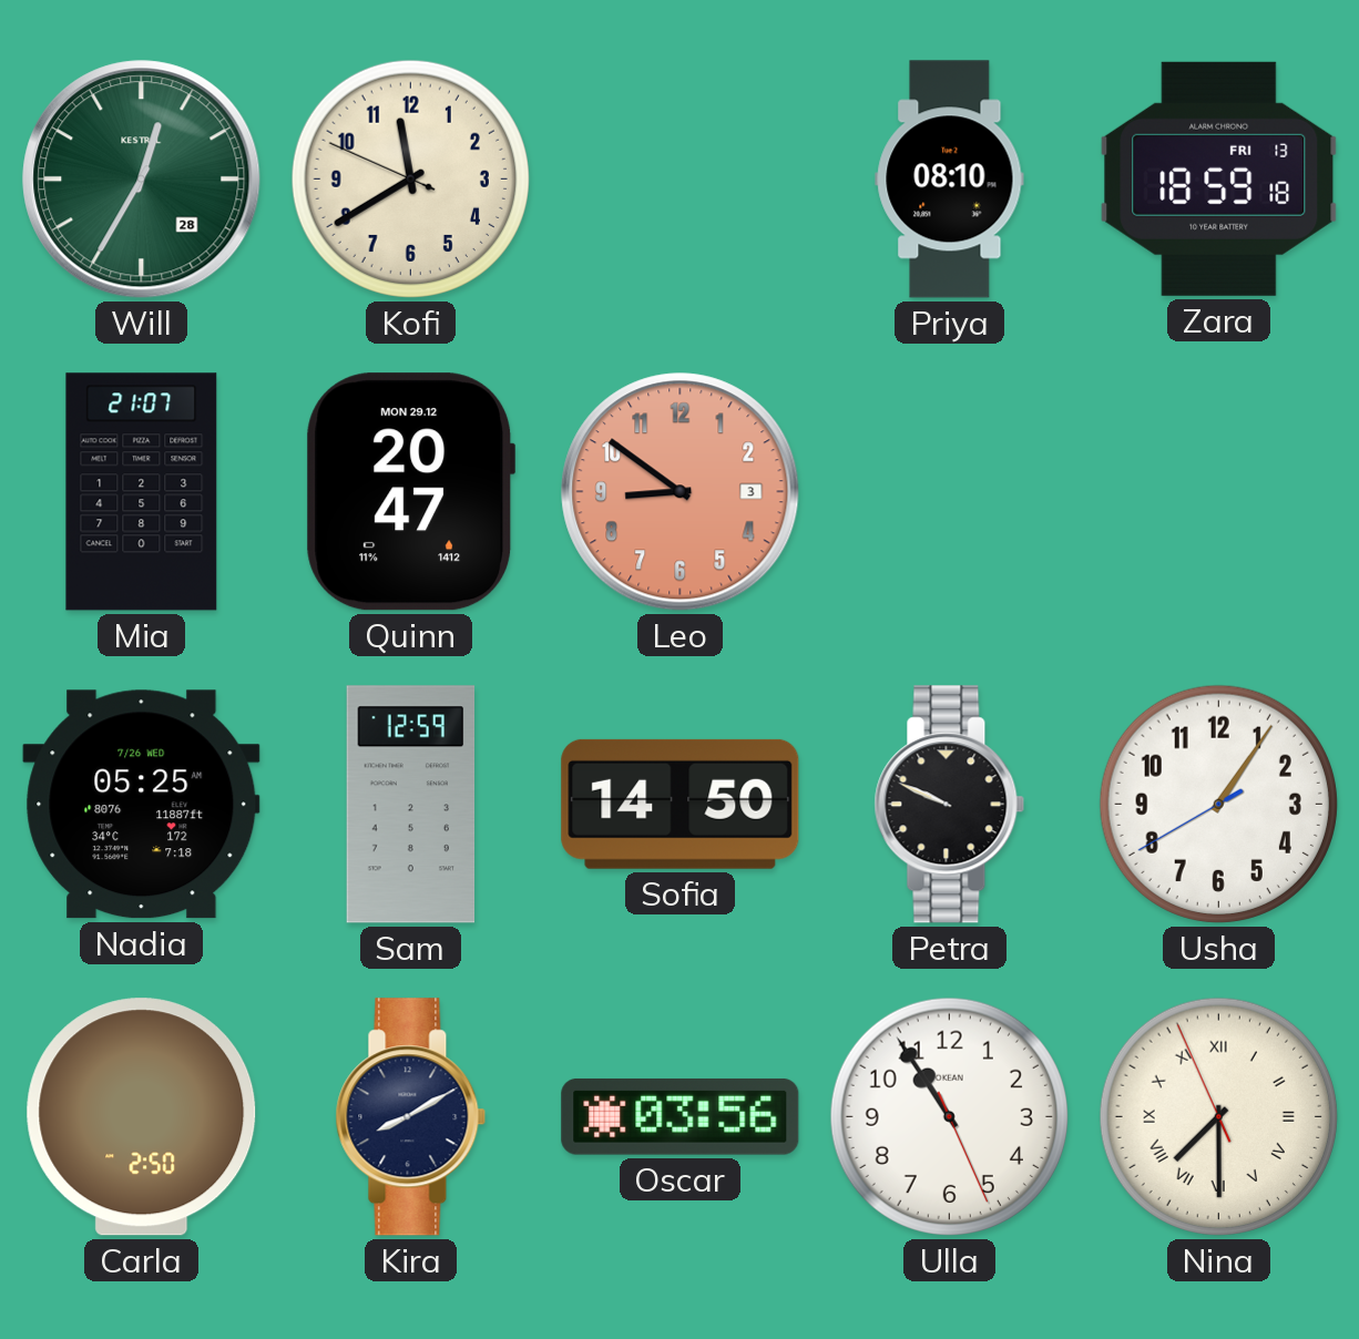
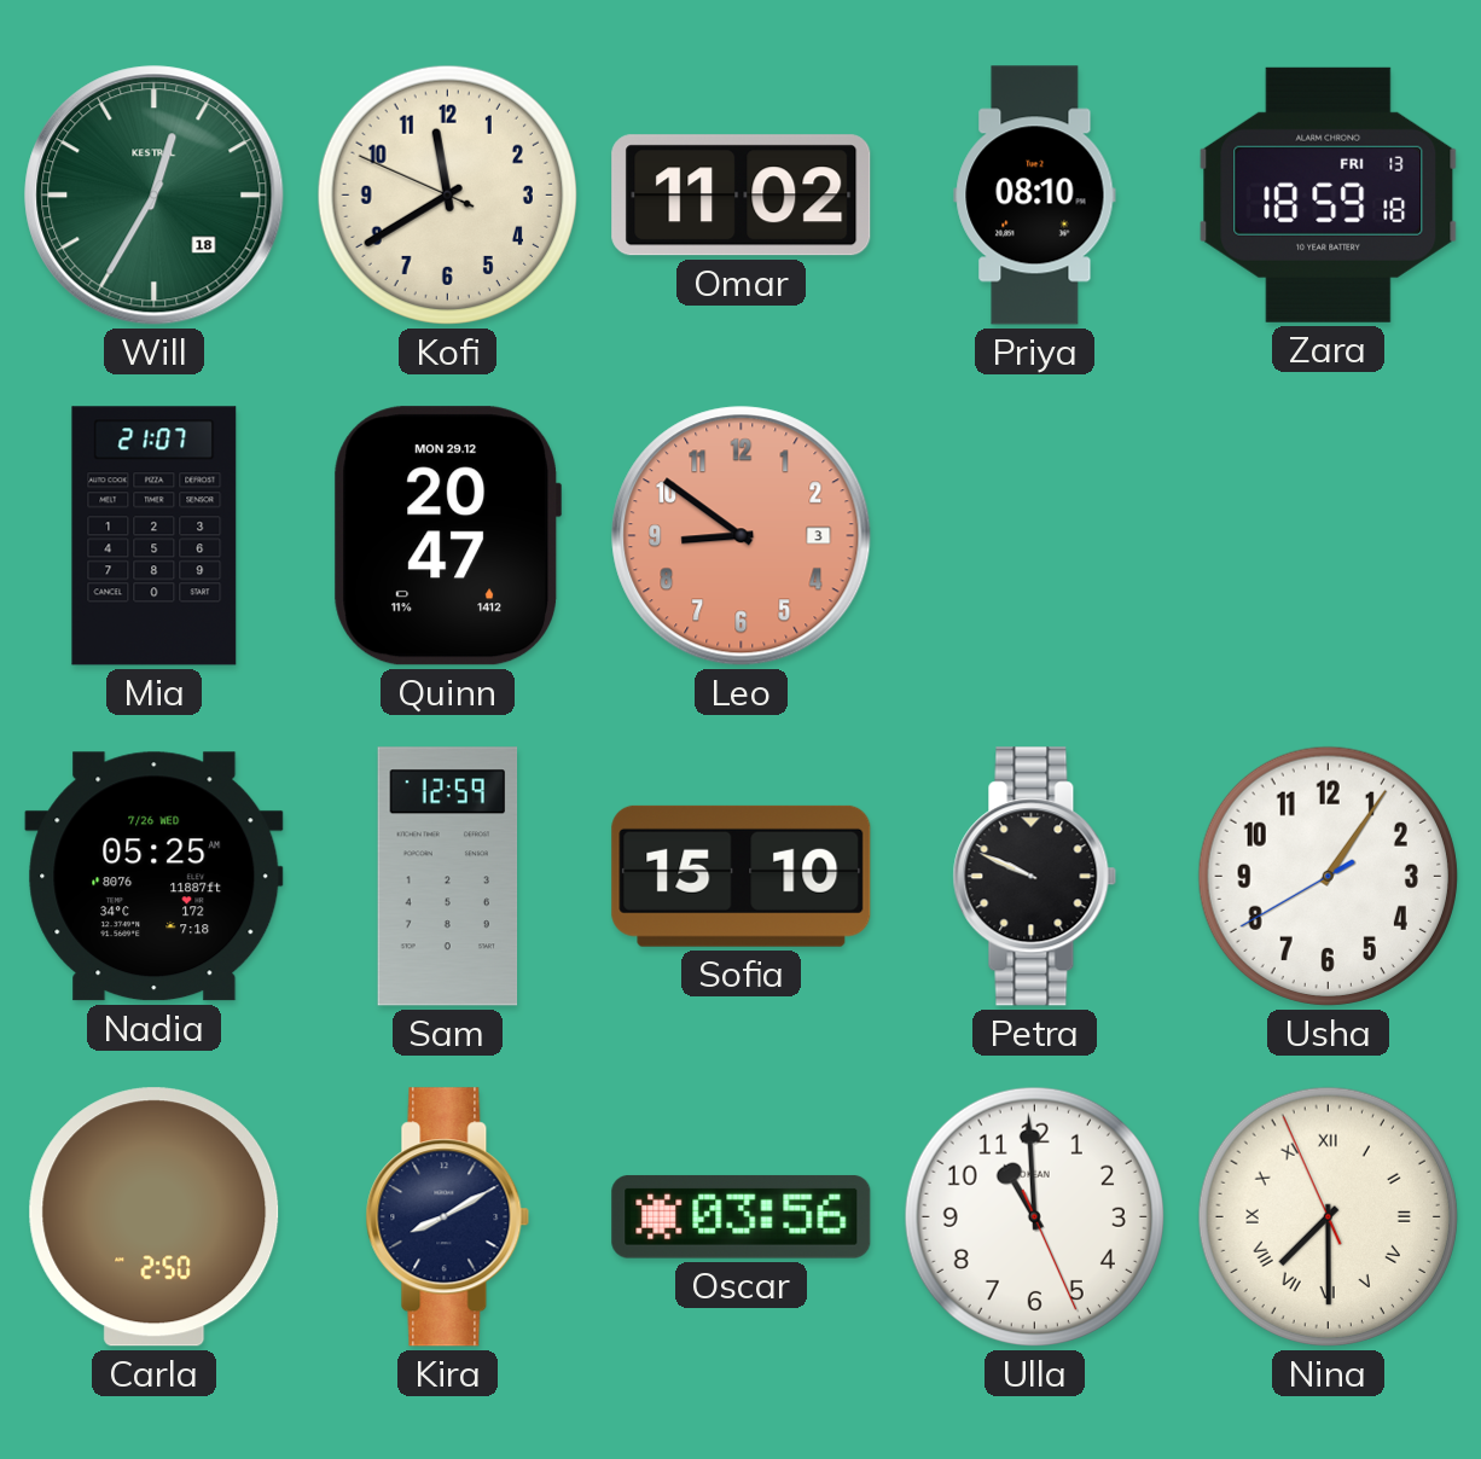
Will date: 28 -> 18
Omar: none -> 11:02
Sofia: 14:50 -> 15:10
Ulla: 10:54 -> 10:59
